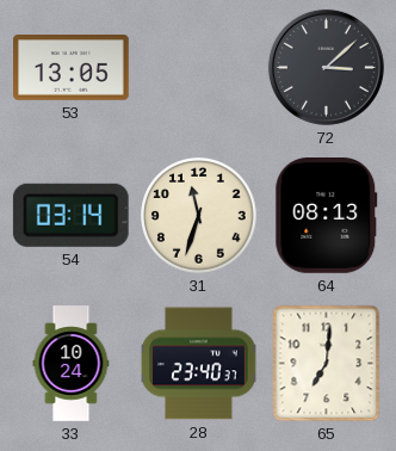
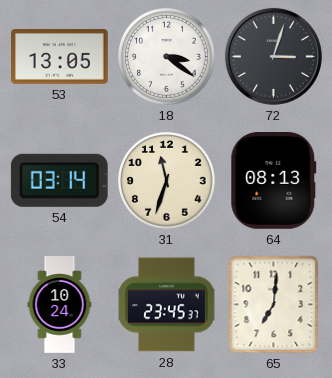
18: none -> 3:21
72: 3:08 -> 3:03
28: 23:40 -> 23:45
